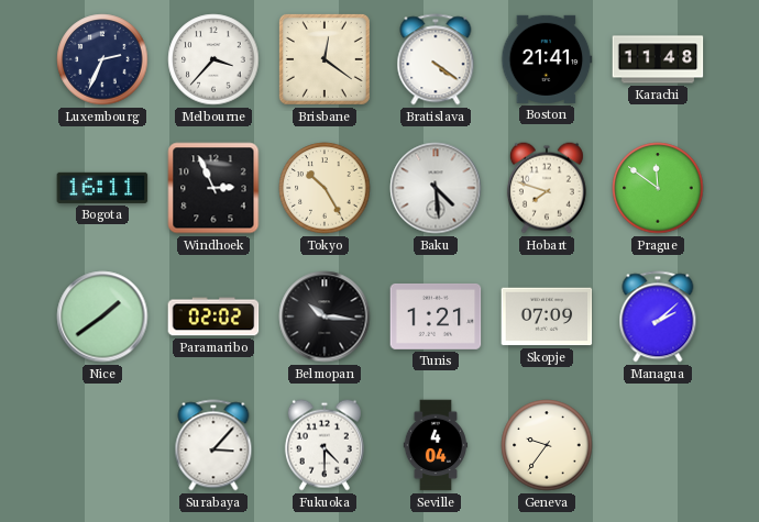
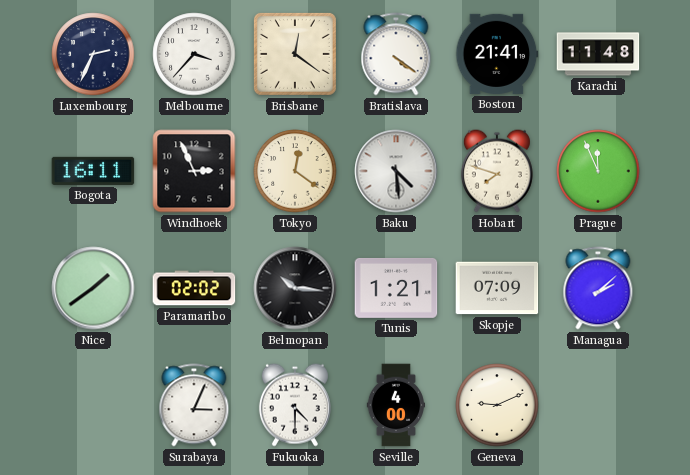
Tokyo: 10:25 -> 12:21
Prague: 11:51 -> 11:56
Surabaya: 3:07 -> 3:04
Seville: 4:04 -> 4:00
Geneva: 9:36 -> 9:11
